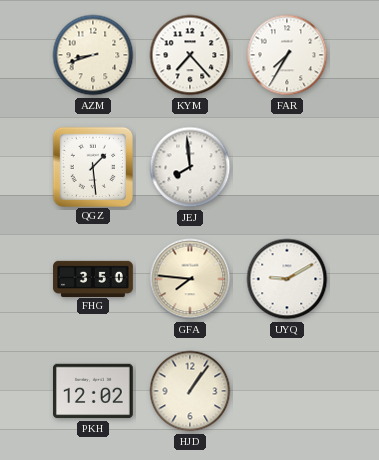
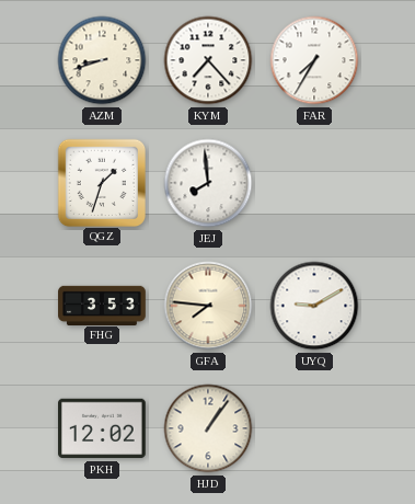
QGZ: 1:29 -> 1:33
FHG: 3:50 -> 3:53
